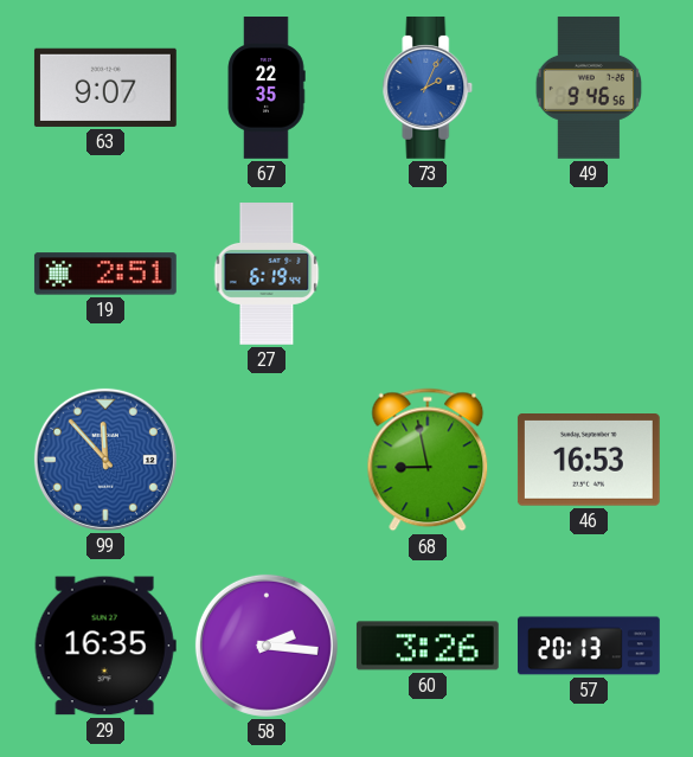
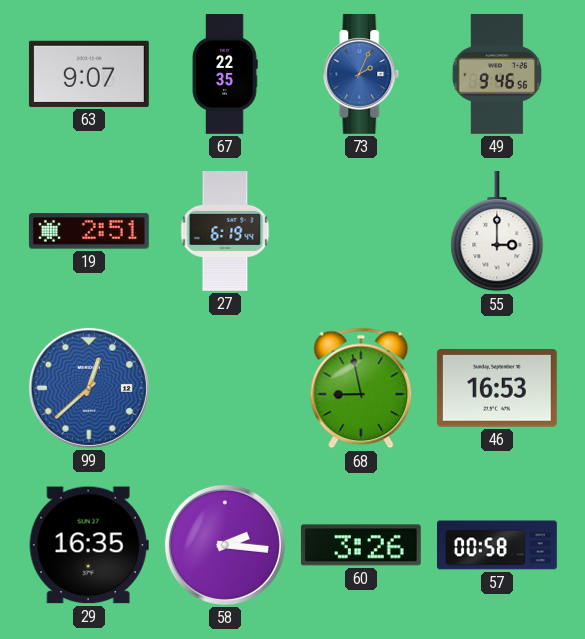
55: none -> 3:00
99: 11:53 -> 12:38
57: 20:13 -> 00:58
